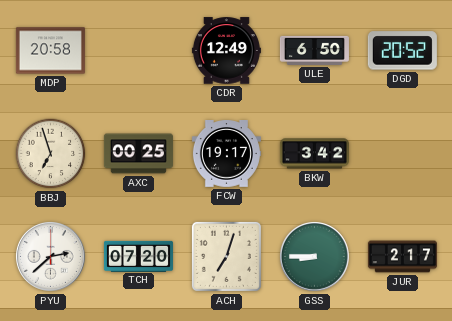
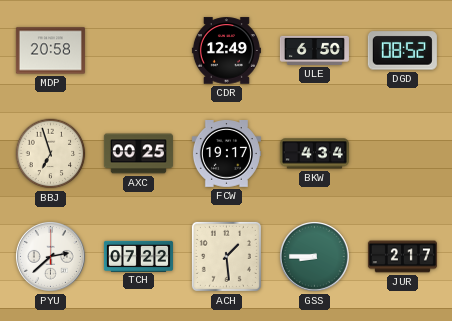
DGD: 20:52 -> 08:52
BKW: 3:42 -> 4:34
TCH: 07:20 -> 07:22
ACH: 7:03 -> 1:29
